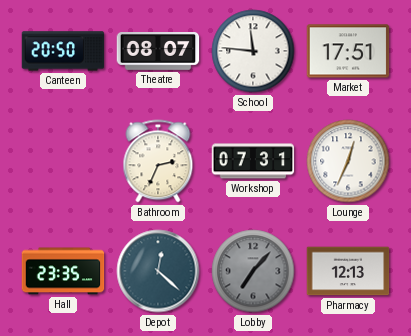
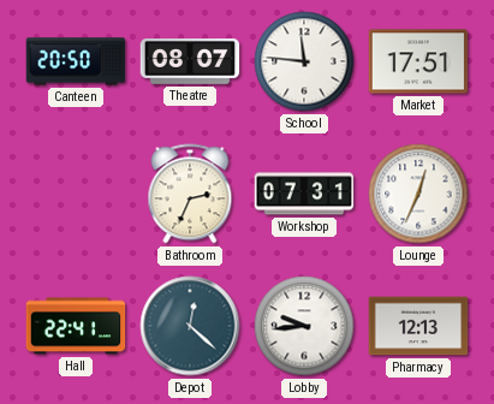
Hall: 23:35 -> 22:41
Lobby: 7:07 -> 9:44
Lobby dial: grey -> white
